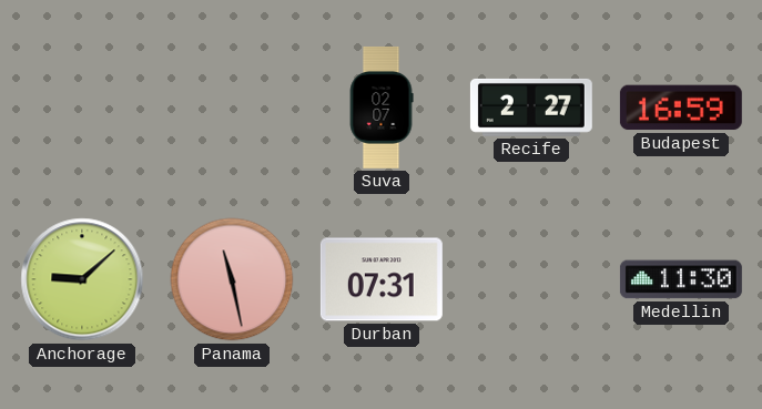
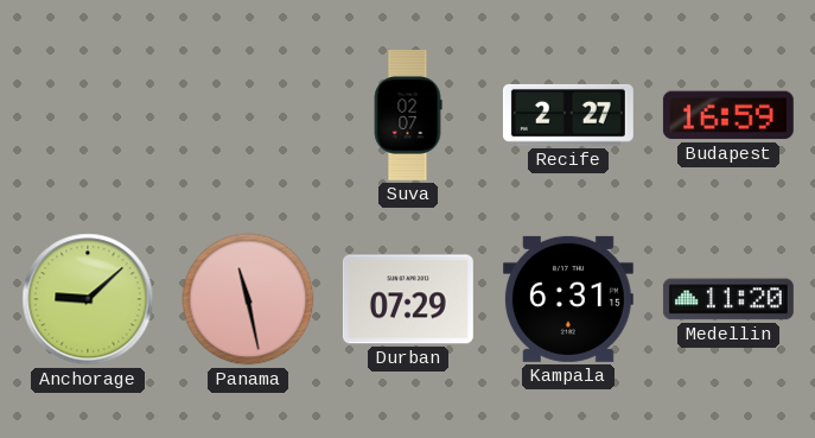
Durban: 07:31 -> 07:29
Kampala: none -> 6:31
Medellin: 11:30 -> 11:20
